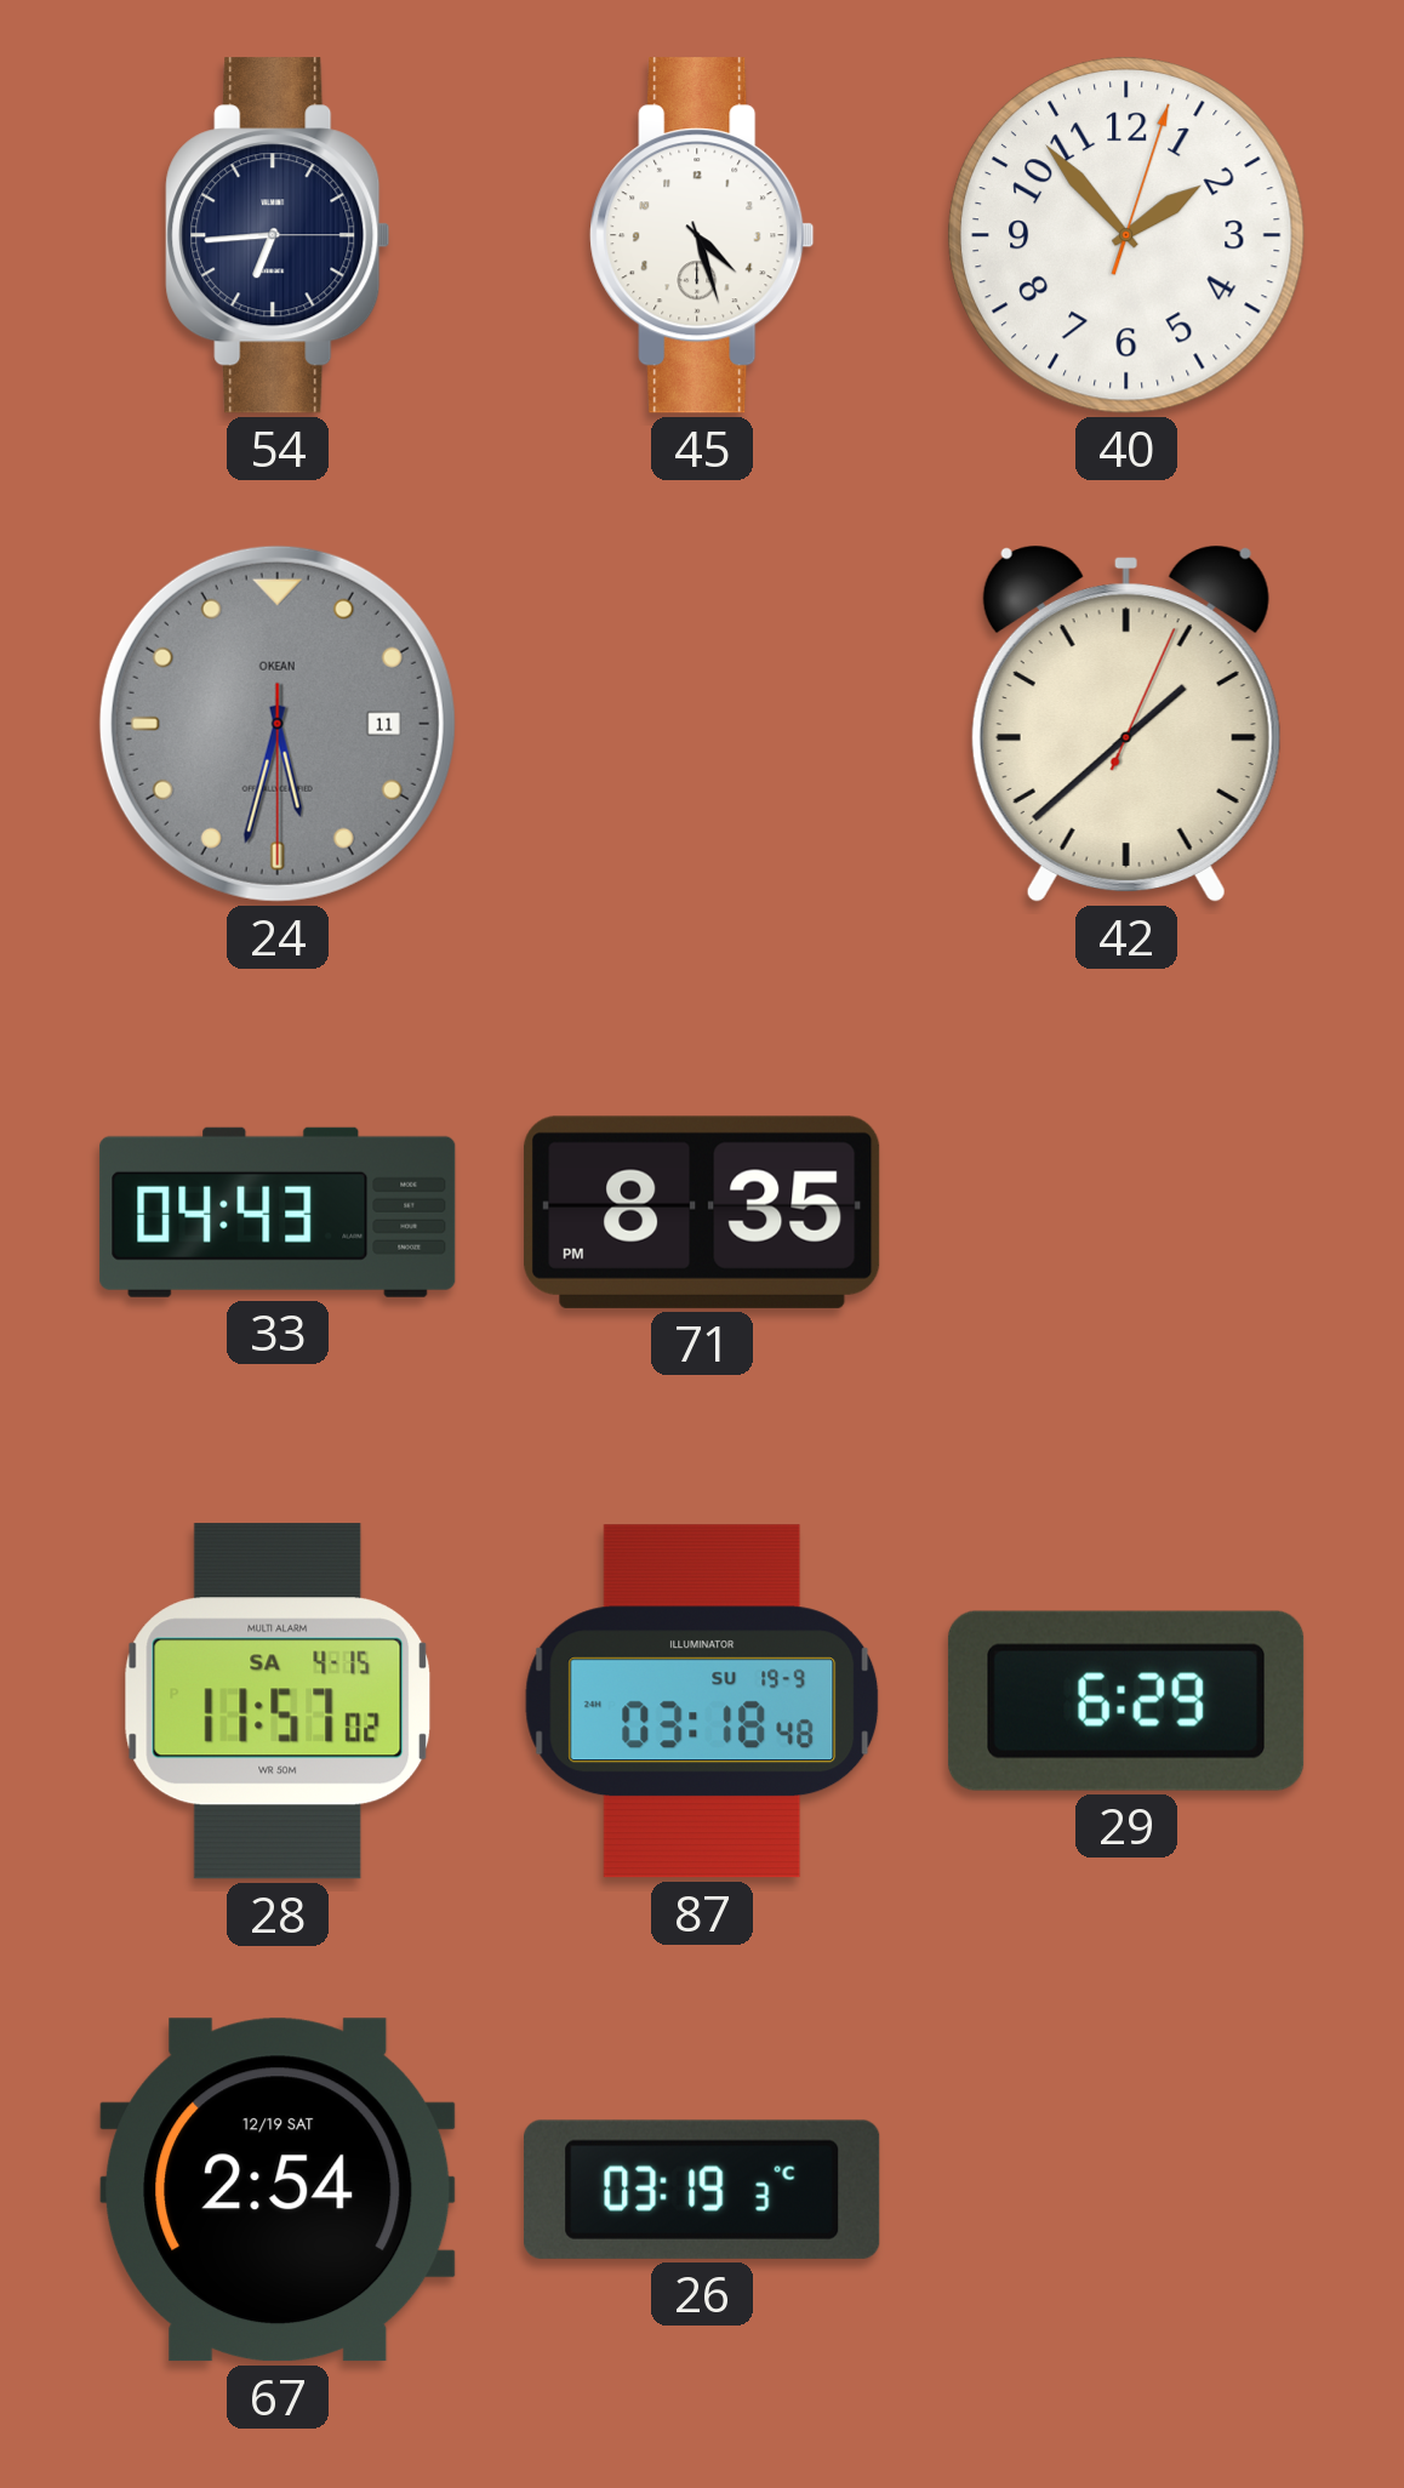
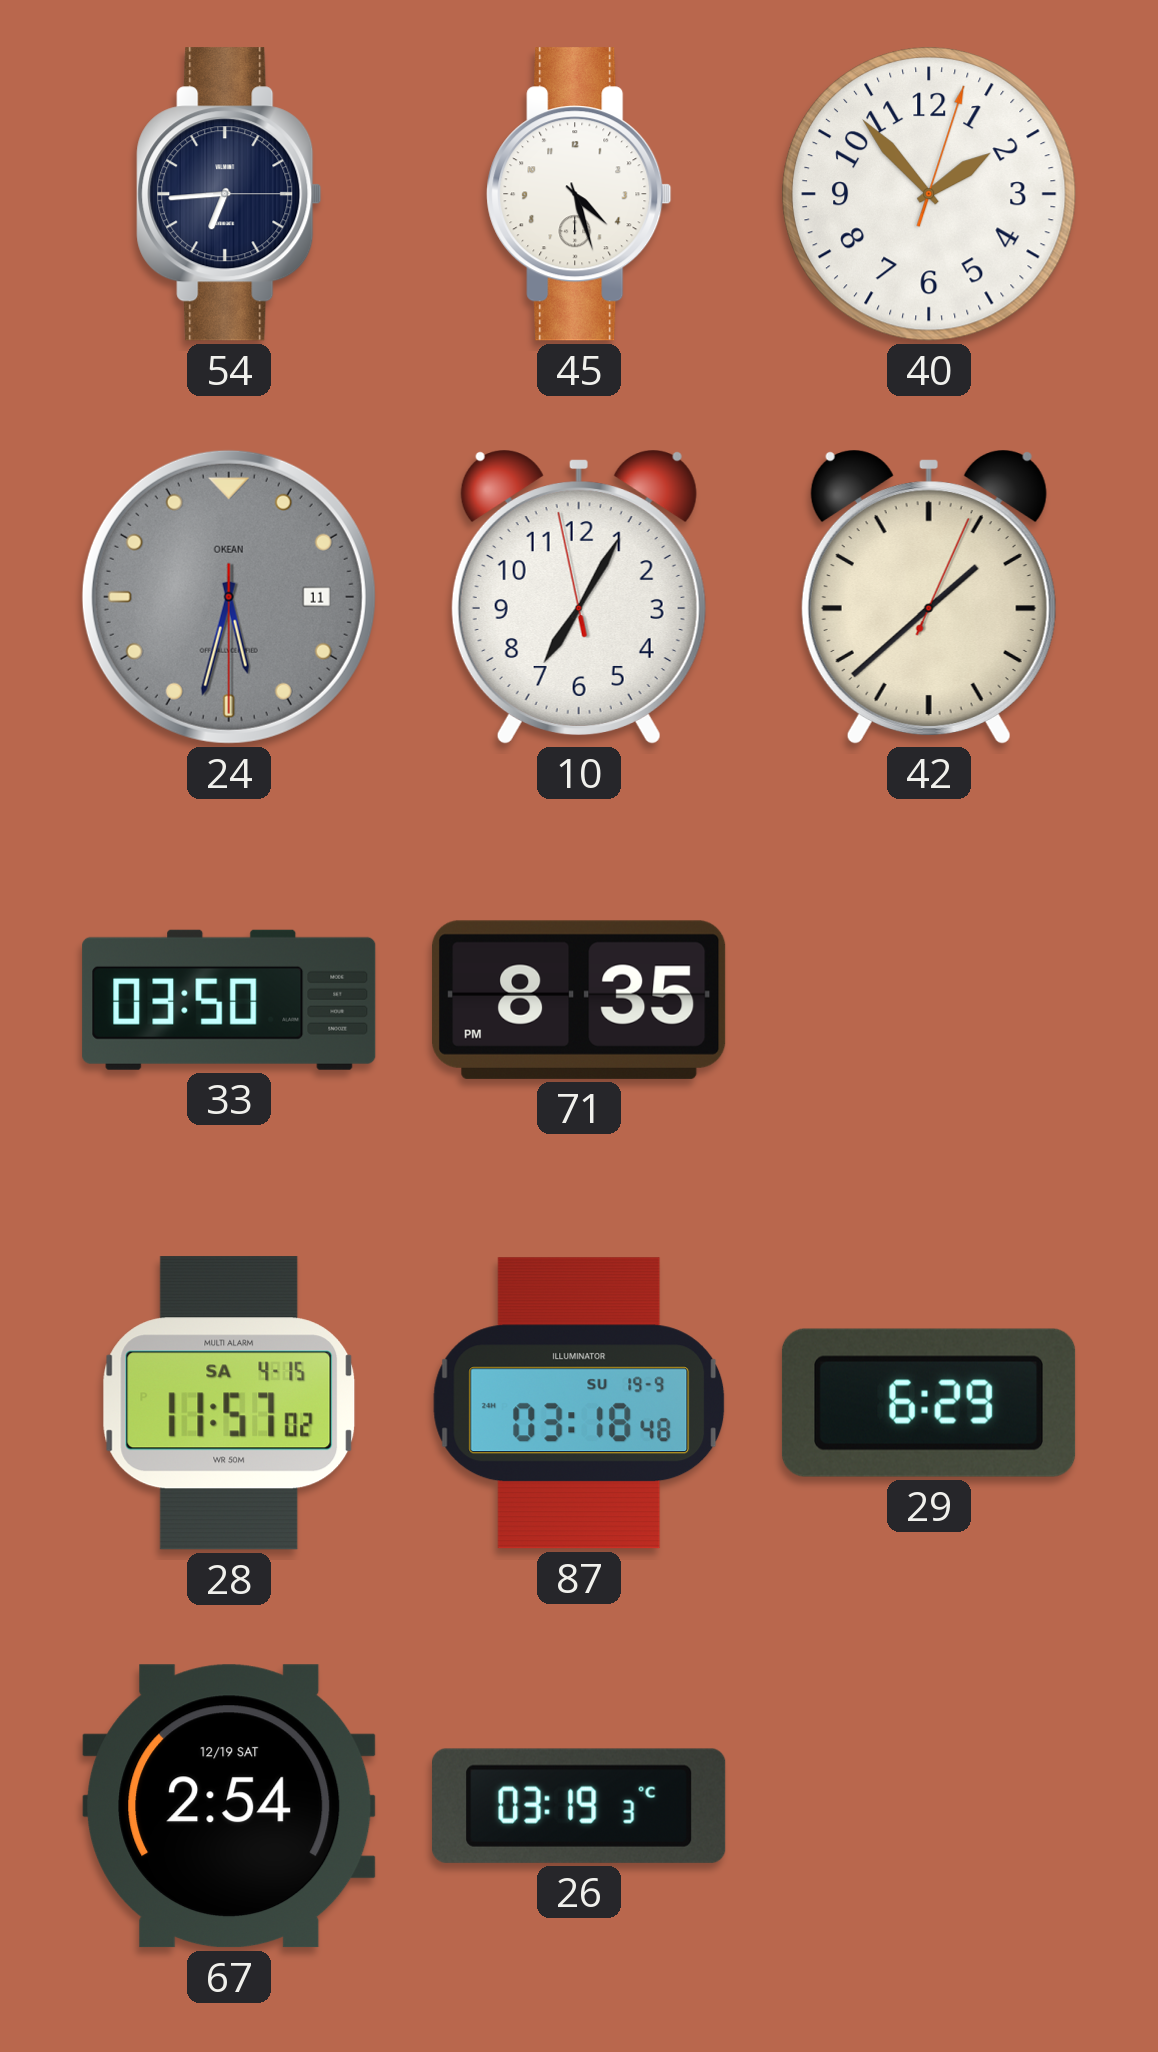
10: none -> 7:04
33: 04:43 -> 03:50
